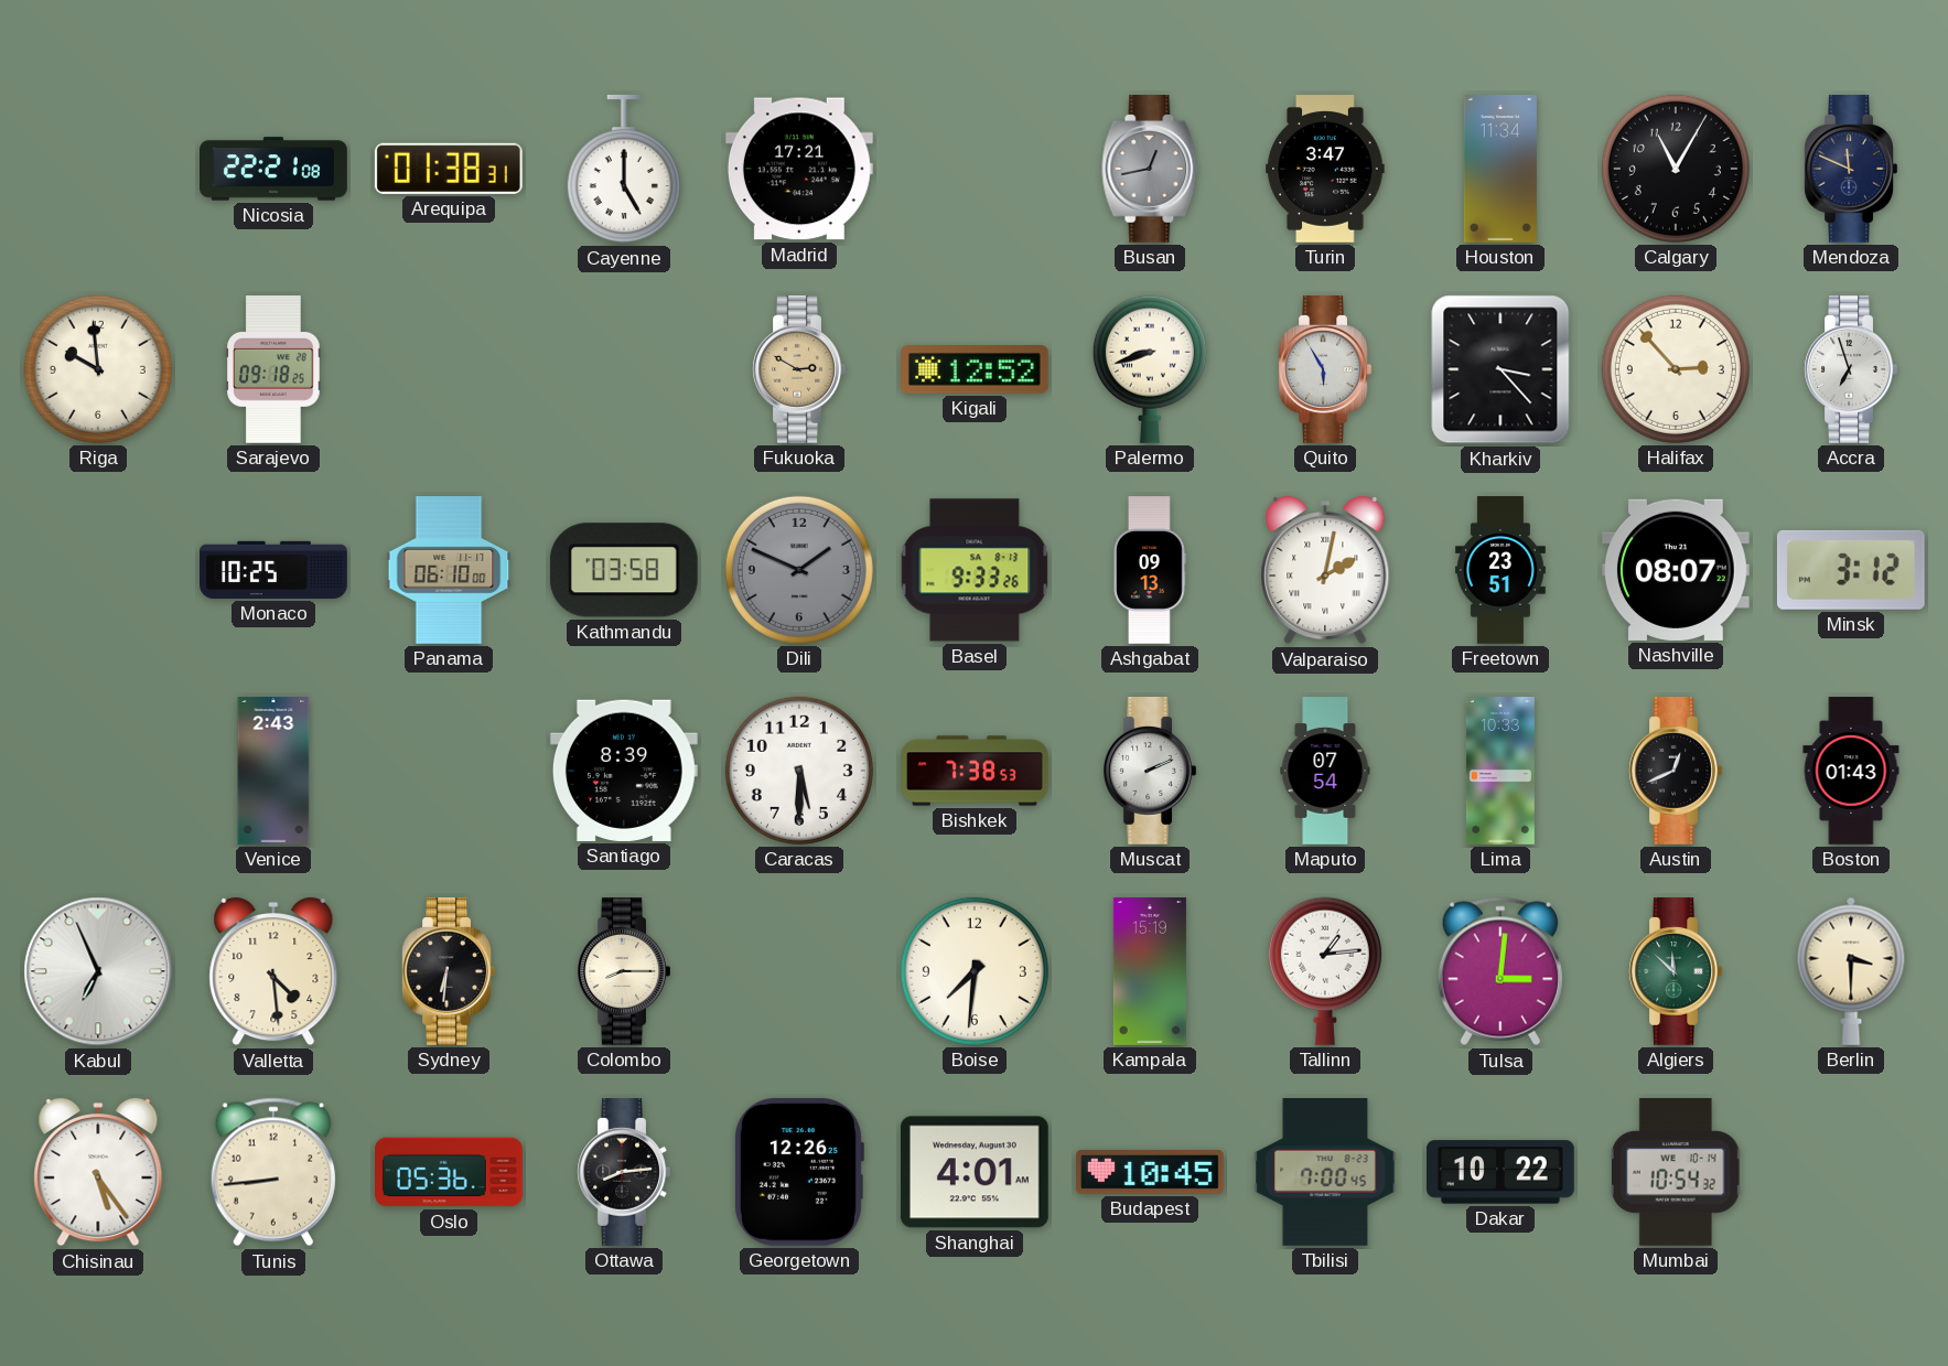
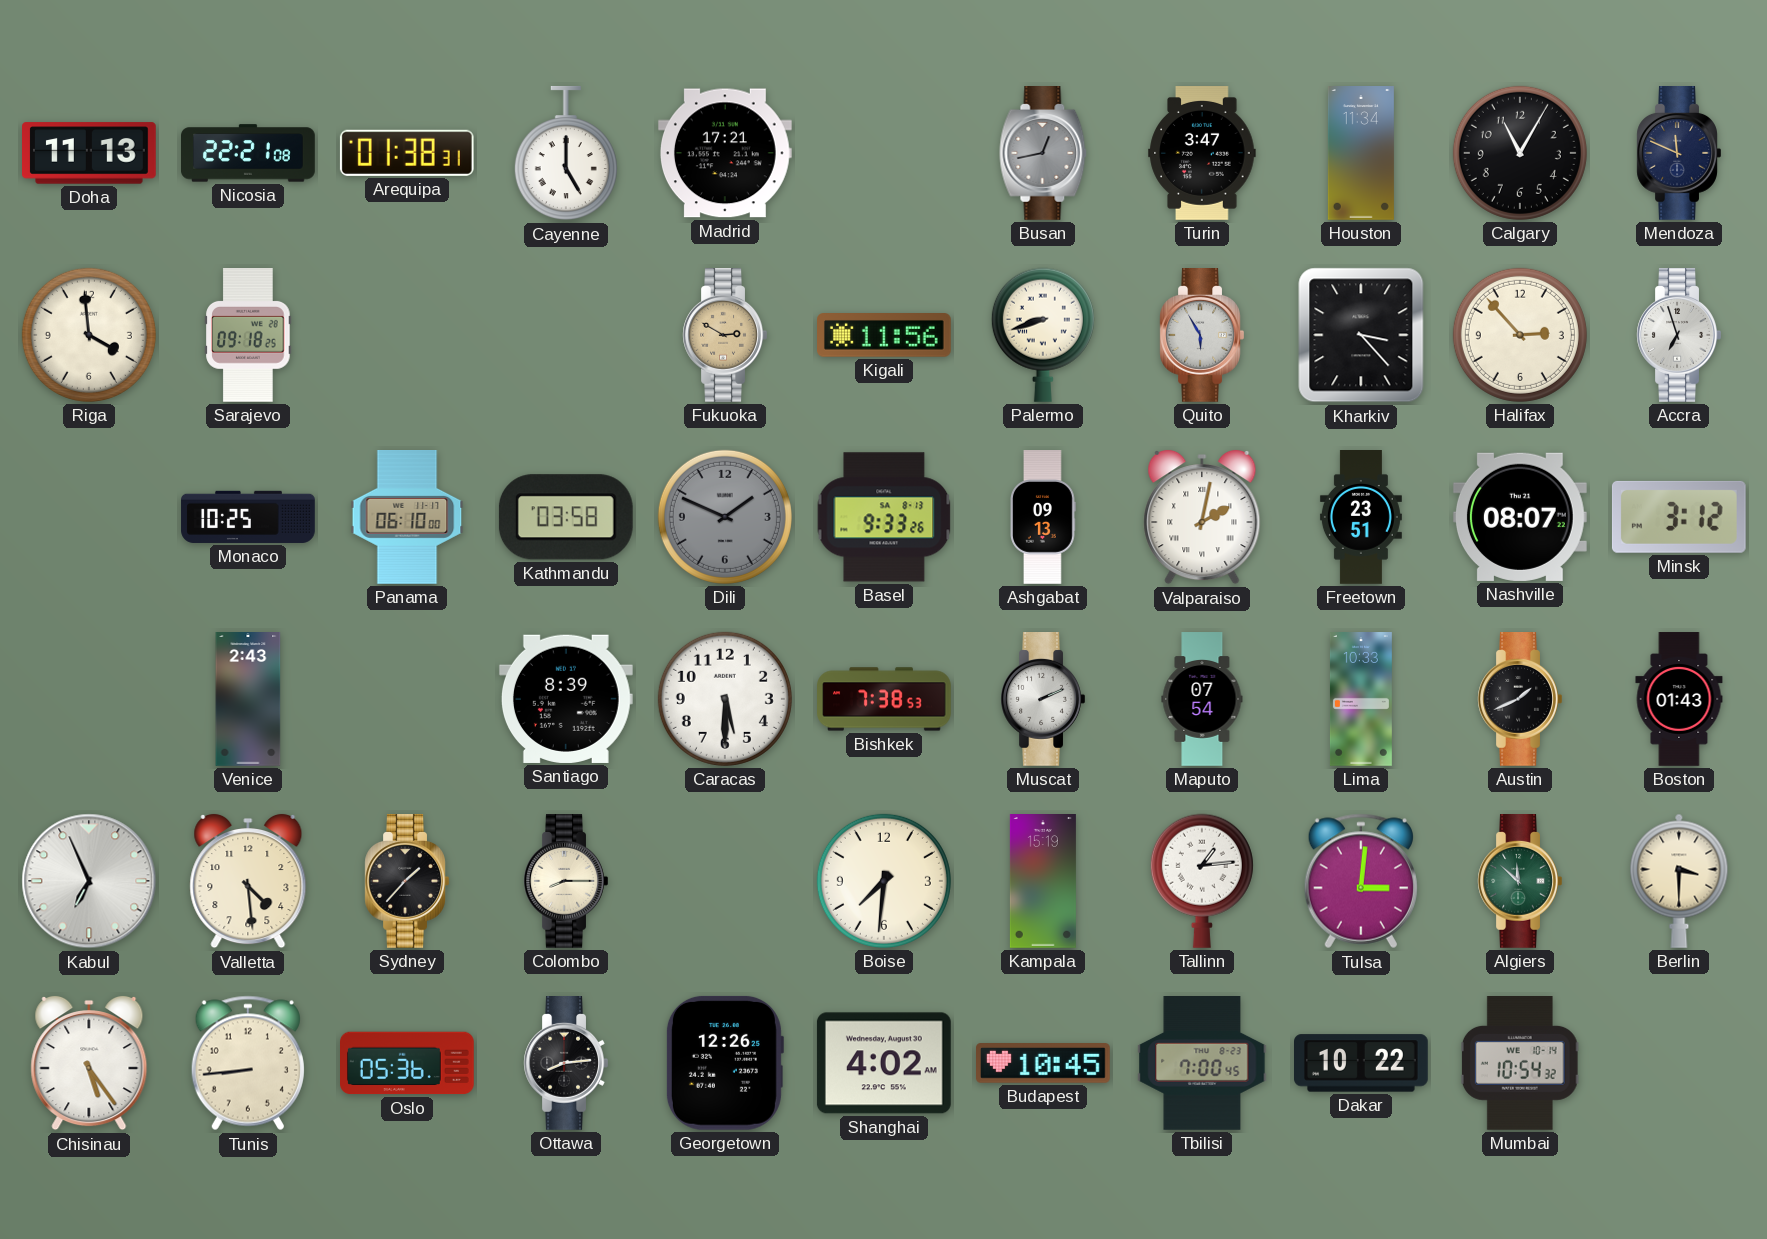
Doha: none -> 11:13
Riga: 9:59 -> 3:59
Kigali: 12:52 -> 11:56
Austin: 12:41 -> 1:41
Sydney: 6:31 -> 1:37
Shanghai: 4:01 -> 4:02
